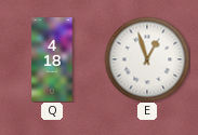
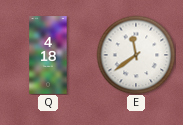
E: 12:57 -> 11:39
